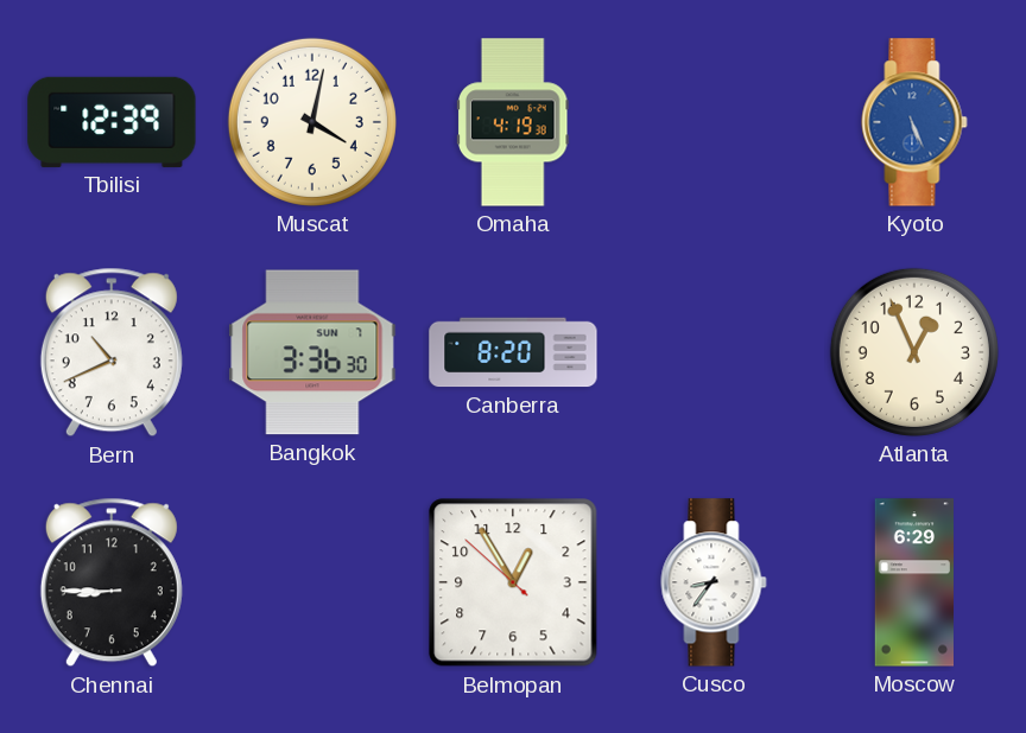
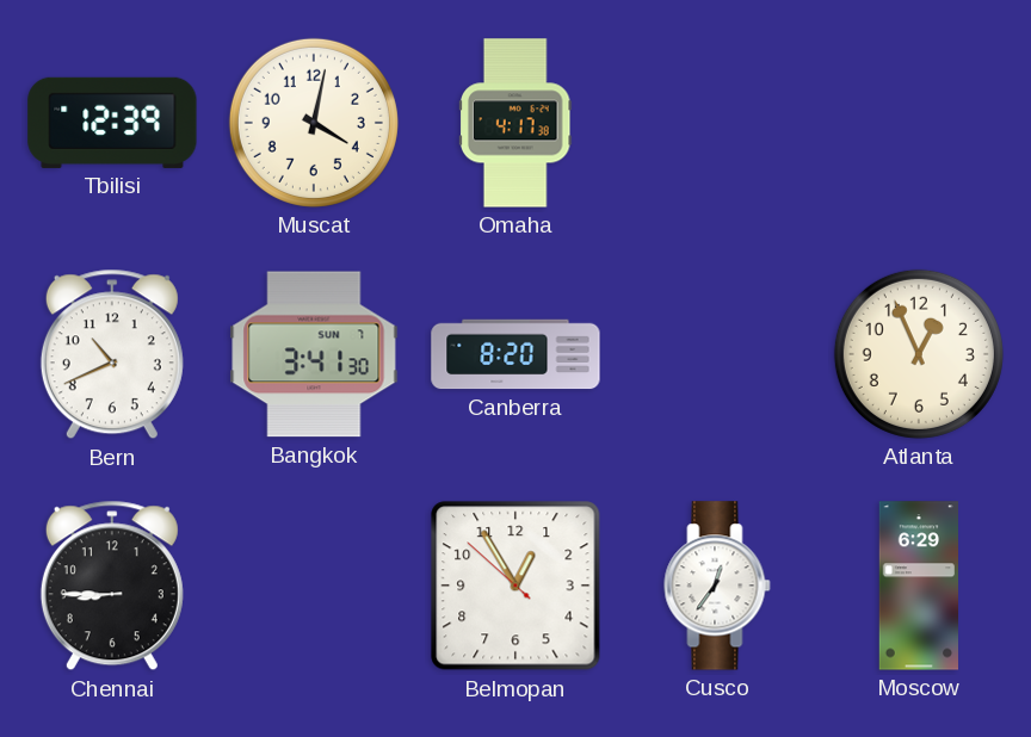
Omaha: 4:19 -> 4:17
Kyoto: 5:26 -> none
Bangkok: 3:36 -> 3:41
Cusco: 8:36 -> 12:36
